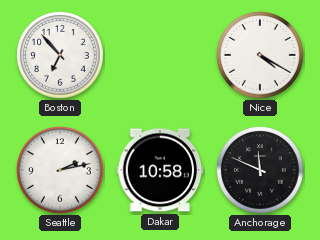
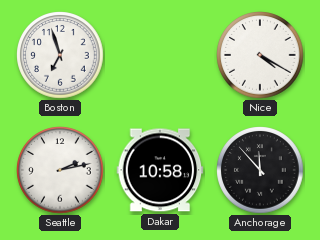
Boston: 6:53 -> 6:57
Anchorage: 11:49 -> 11:53
